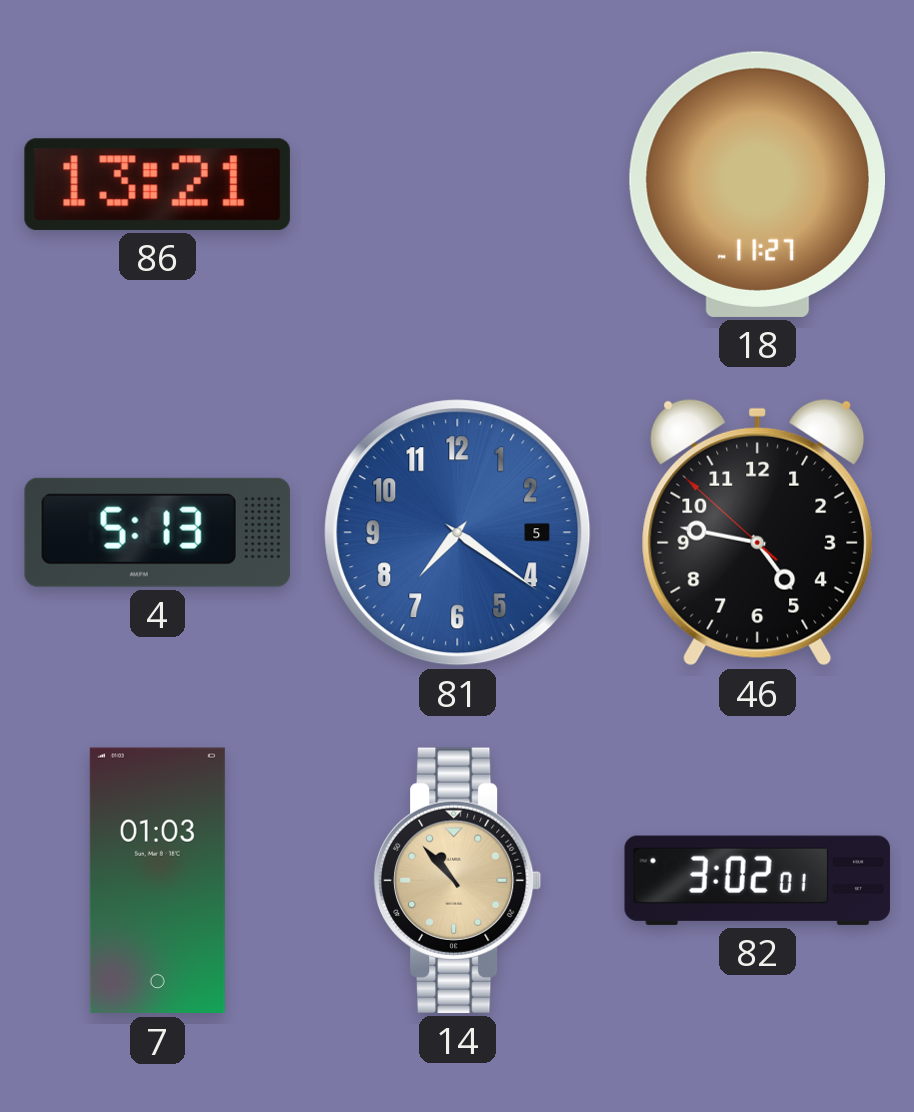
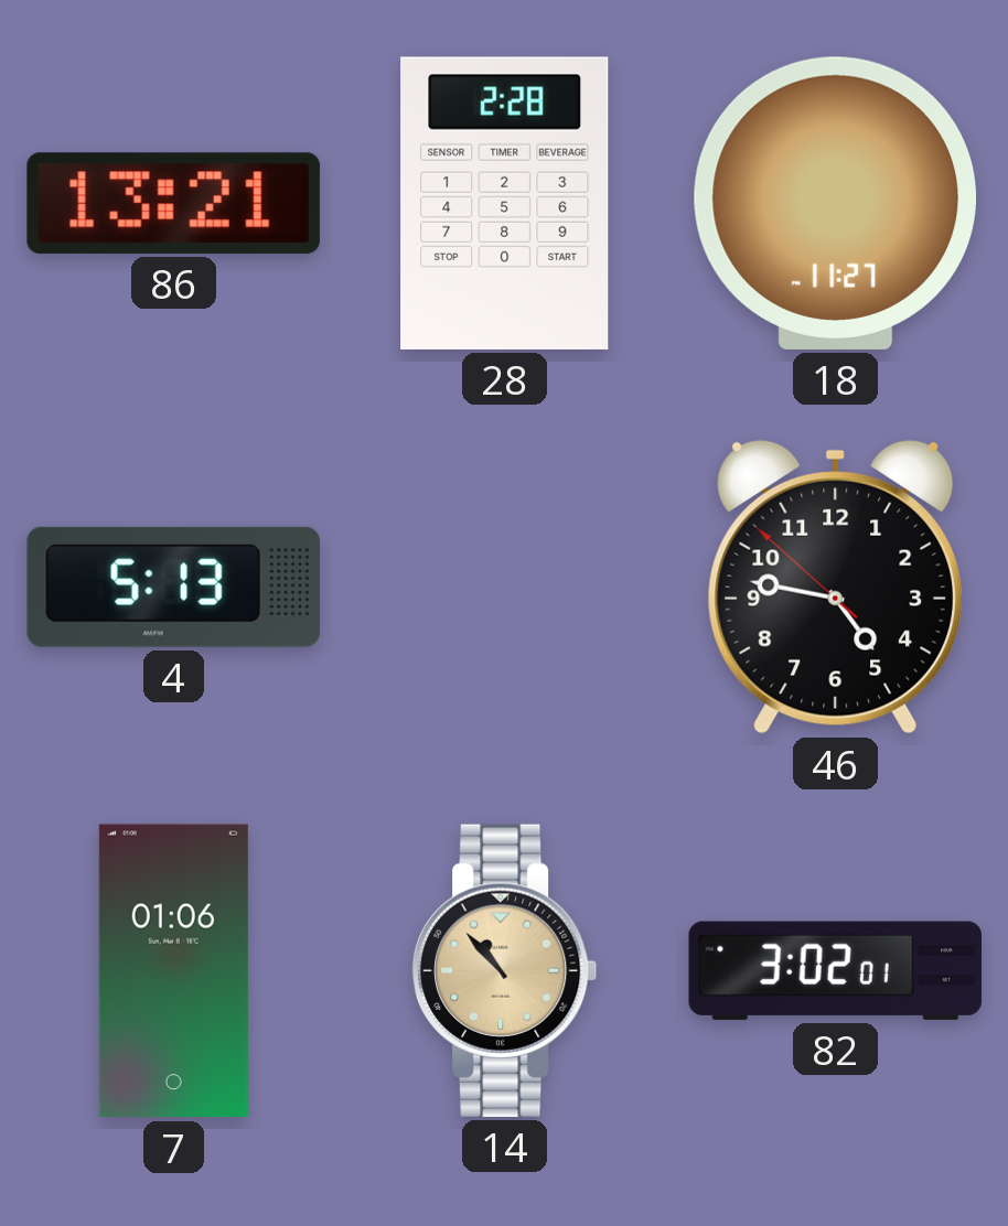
28: none -> 2:28
81: 7:21 -> none
7: 01:03 -> 01:06
